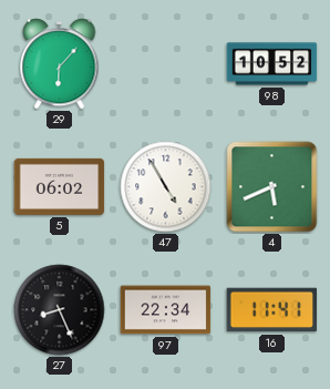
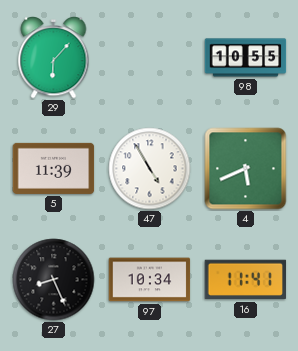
98: 10:52 -> 10:55
5: 06:02 -> 11:39
97: 22:34 -> 10:34
